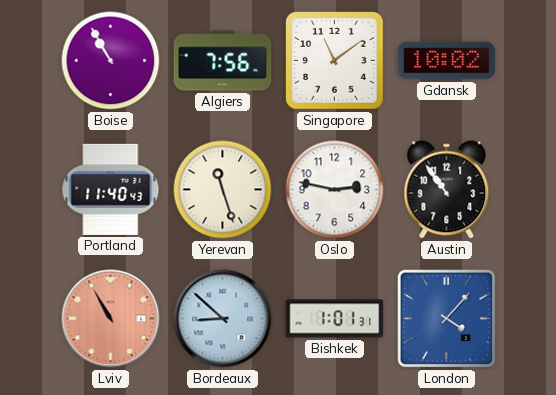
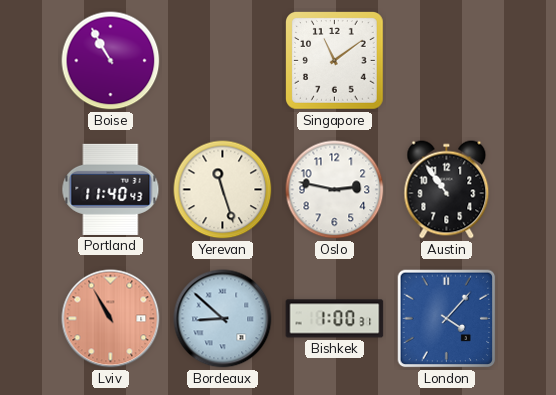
Algiers: 7:56 -> none
Gdansk: 10:02 -> none
Bishkek: 1:01 -> 1:00
